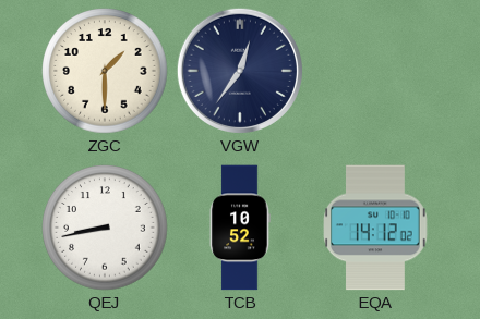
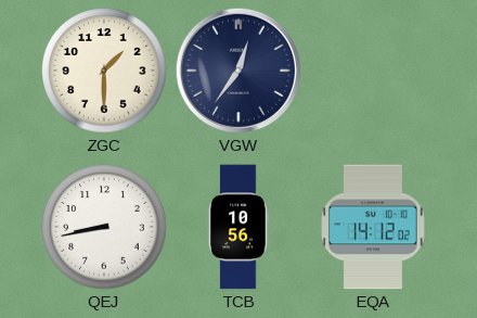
TCB: 10:52 -> 10:56
